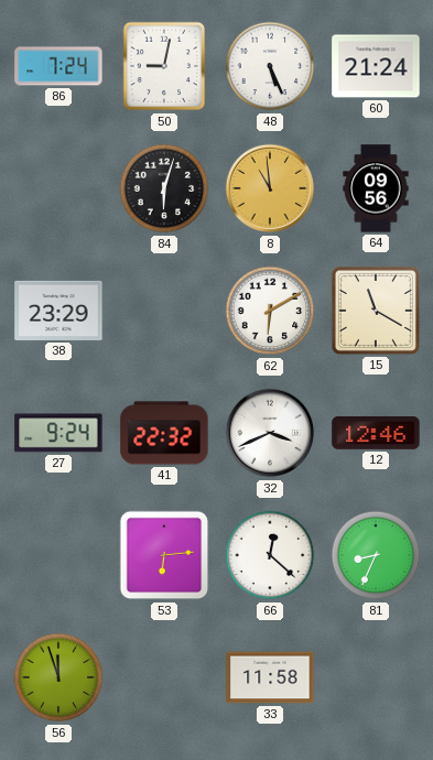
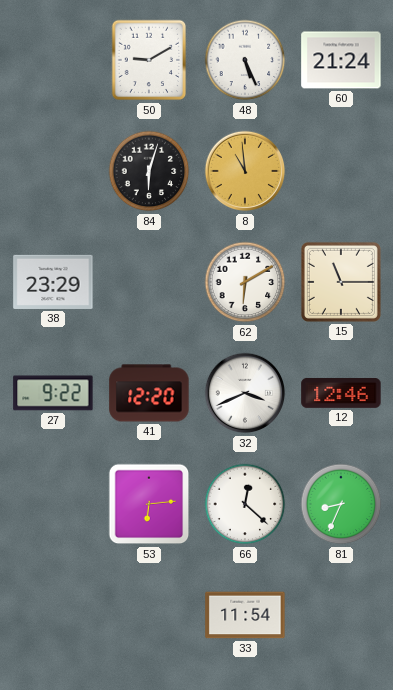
86: 7:24 -> none
50: 9:02 -> 9:10
64: 09:56 -> none
15: 11:20 -> 11:15
27: 9:24 -> 9:22
41: 22:32 -> 12:20
56: 11:57 -> none
33: 11:58 -> 11:54
